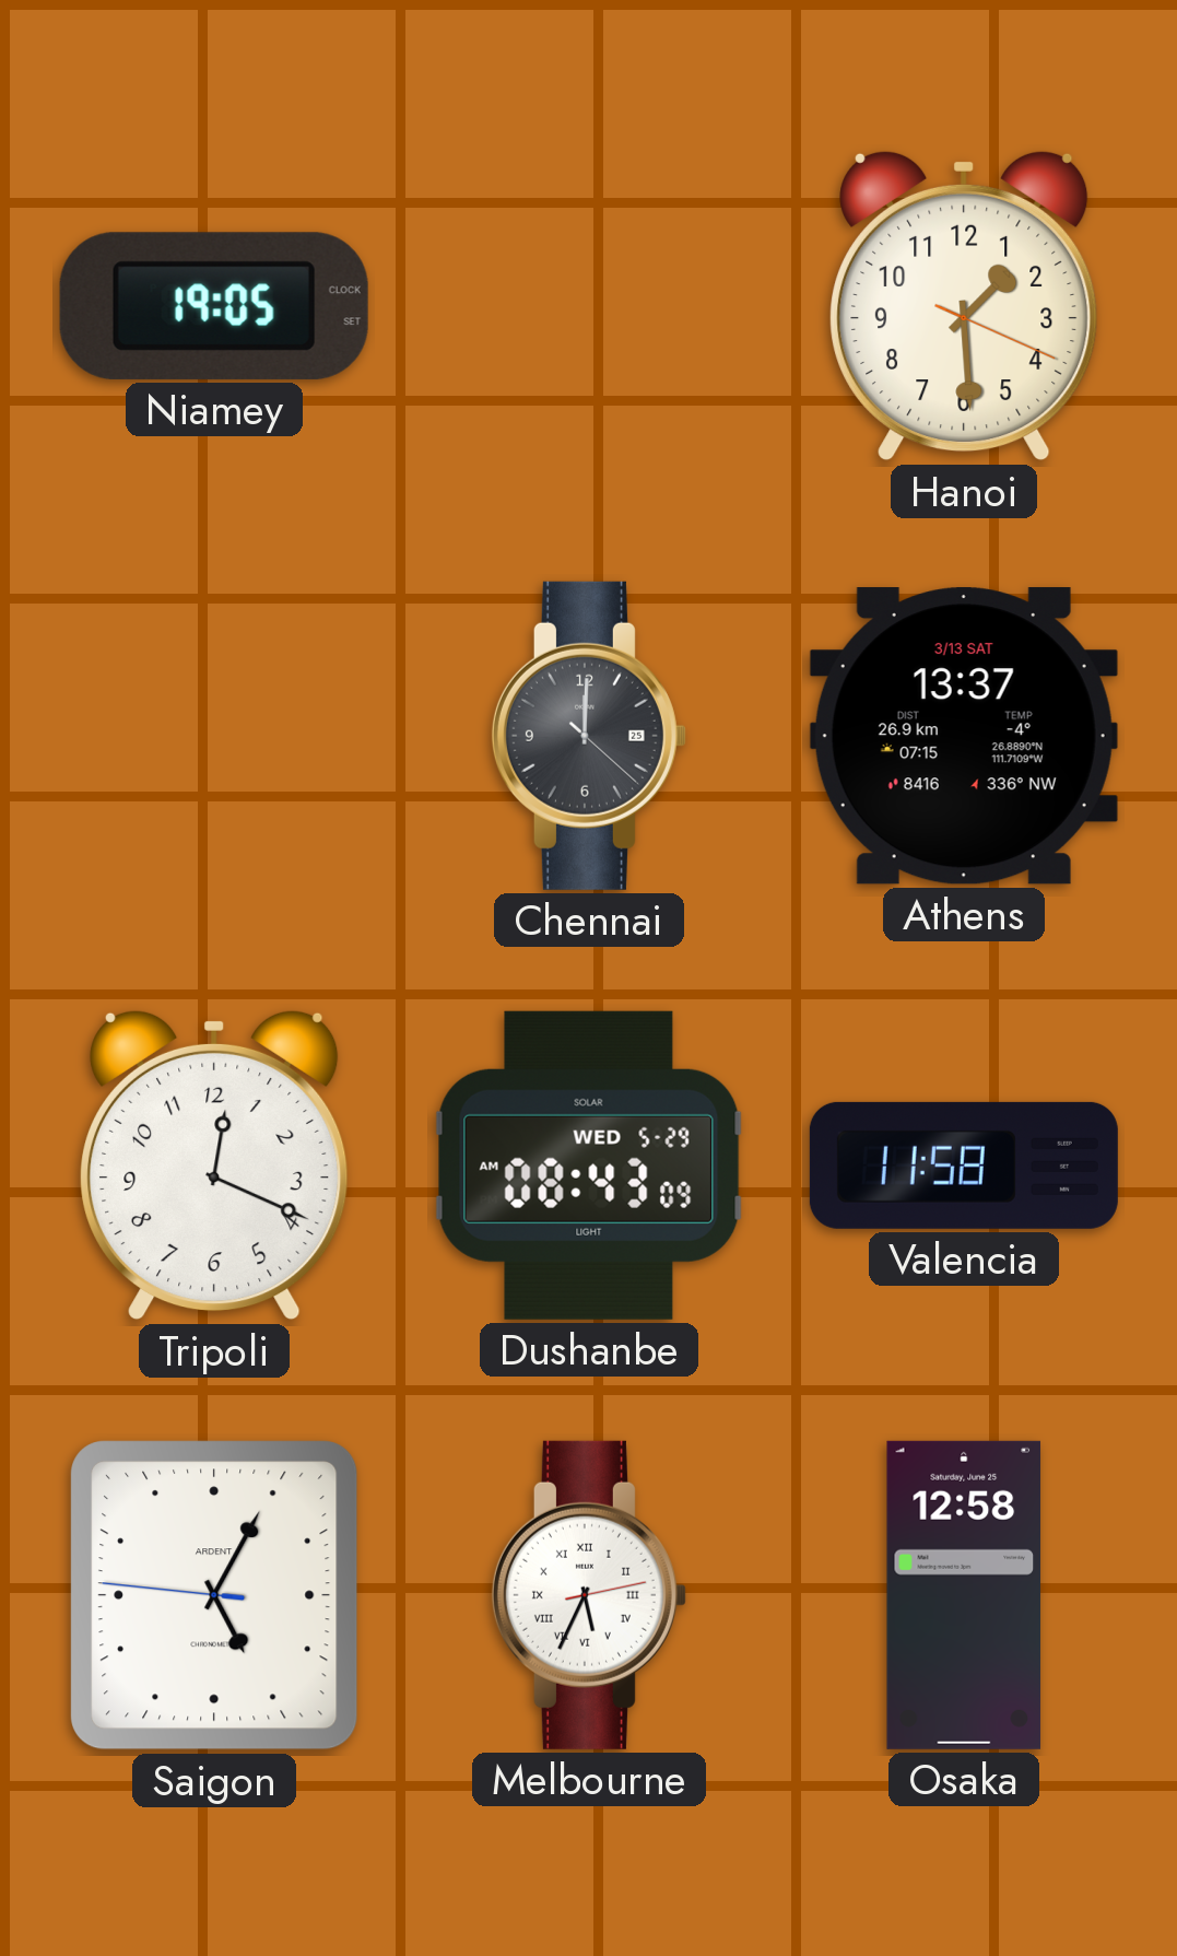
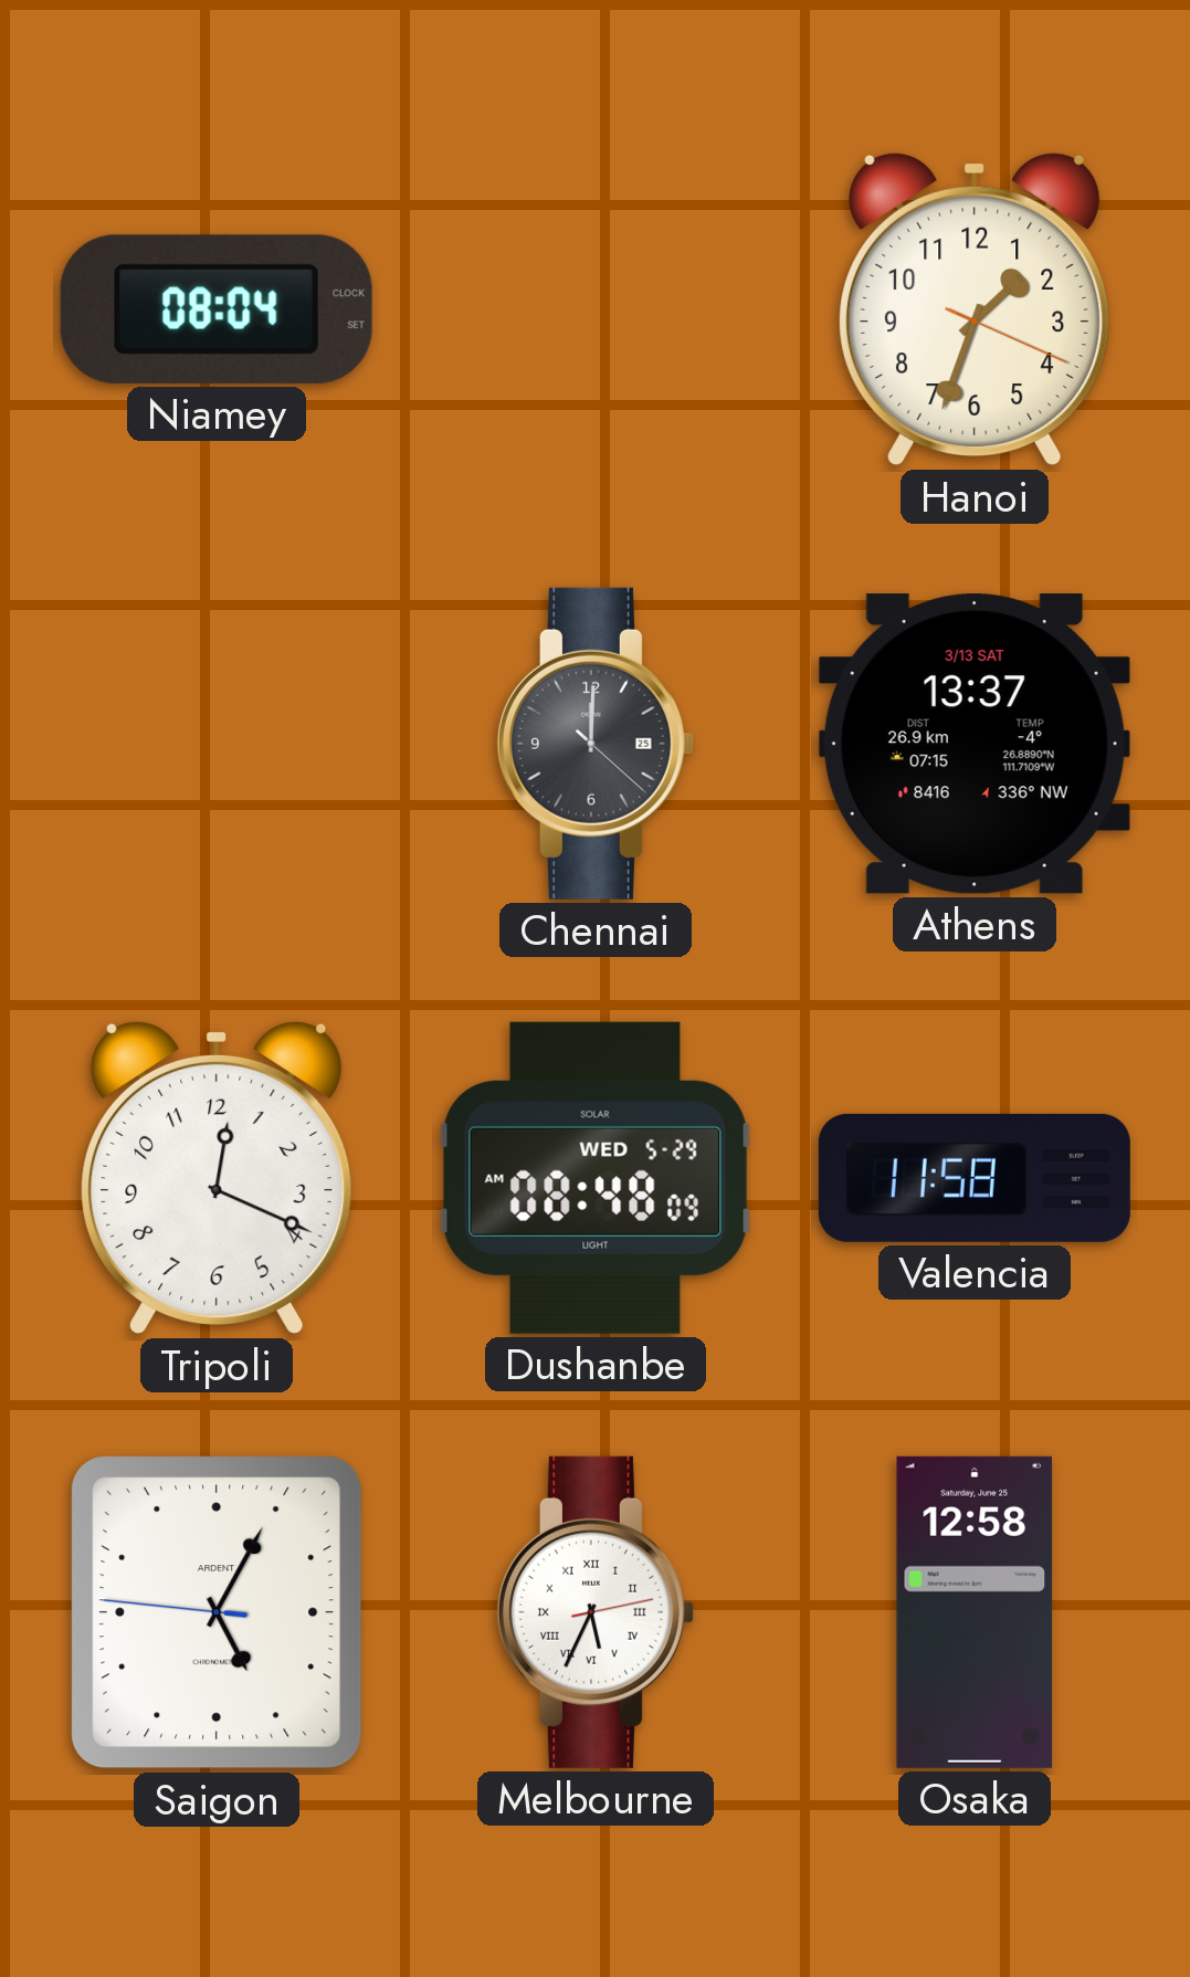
Niamey: 19:05 -> 08:04
Hanoi: 1:29 -> 1:33
Dushanbe: 08:43 -> 08:48
